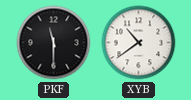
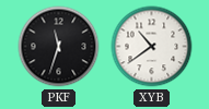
PKF: 11:30 -> 11:33
